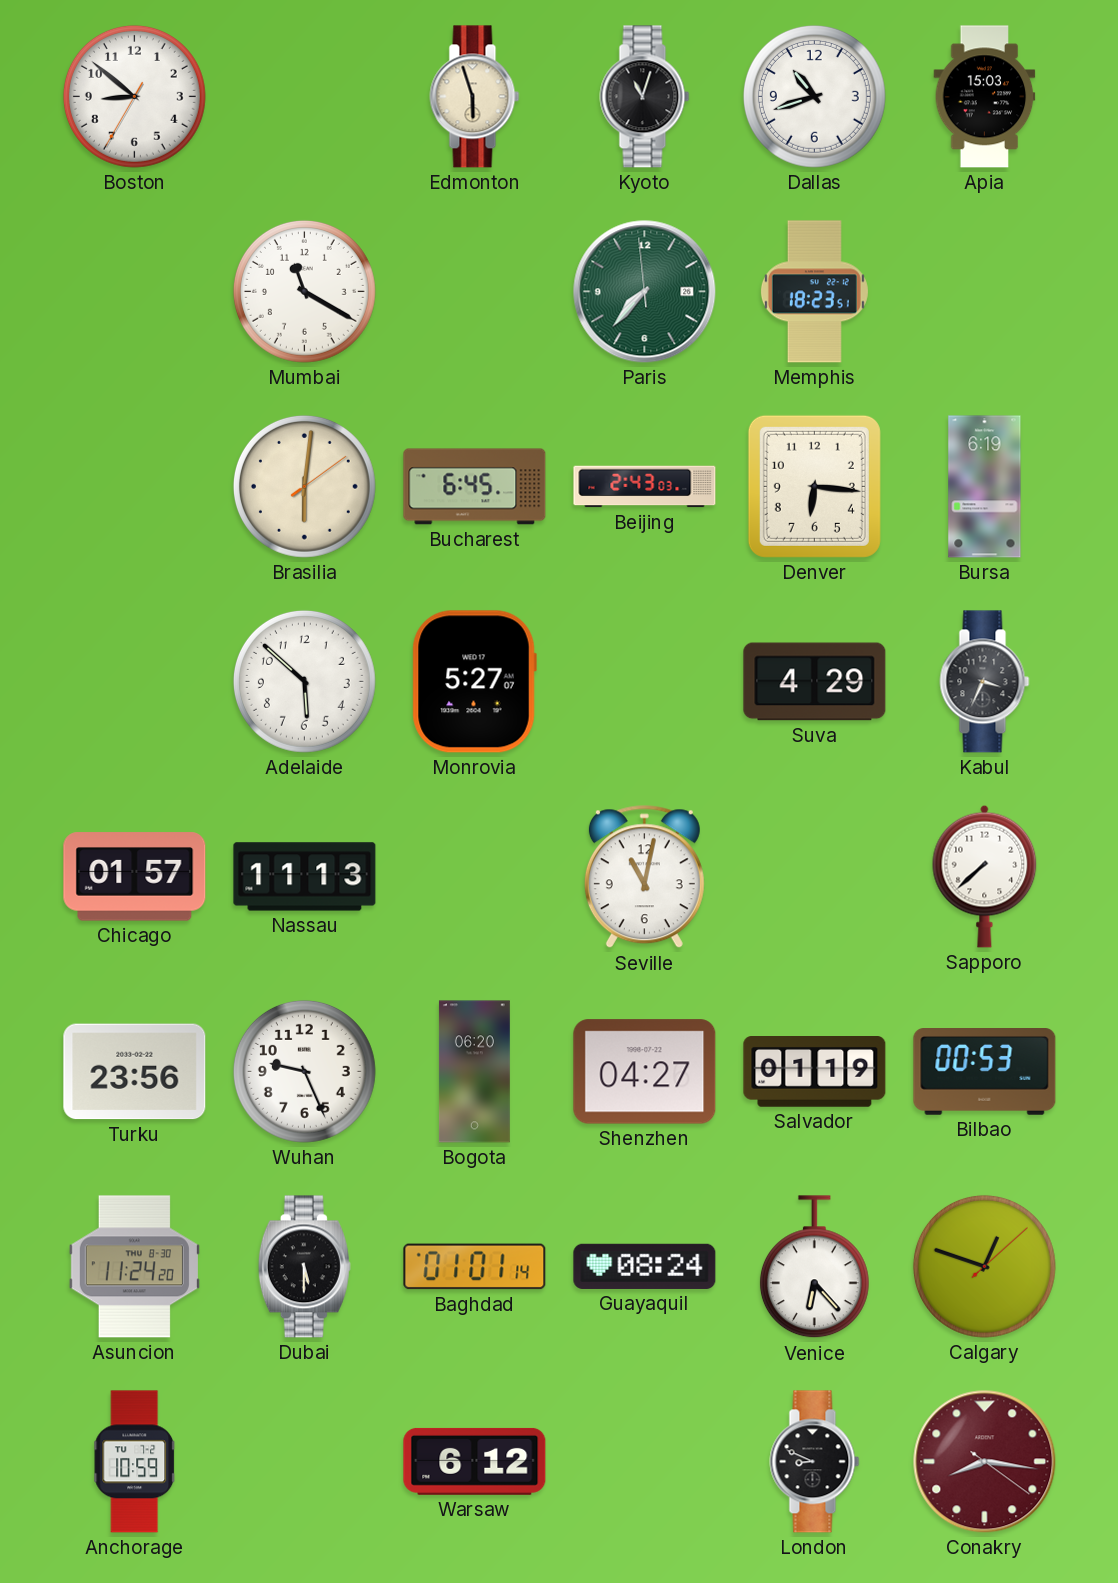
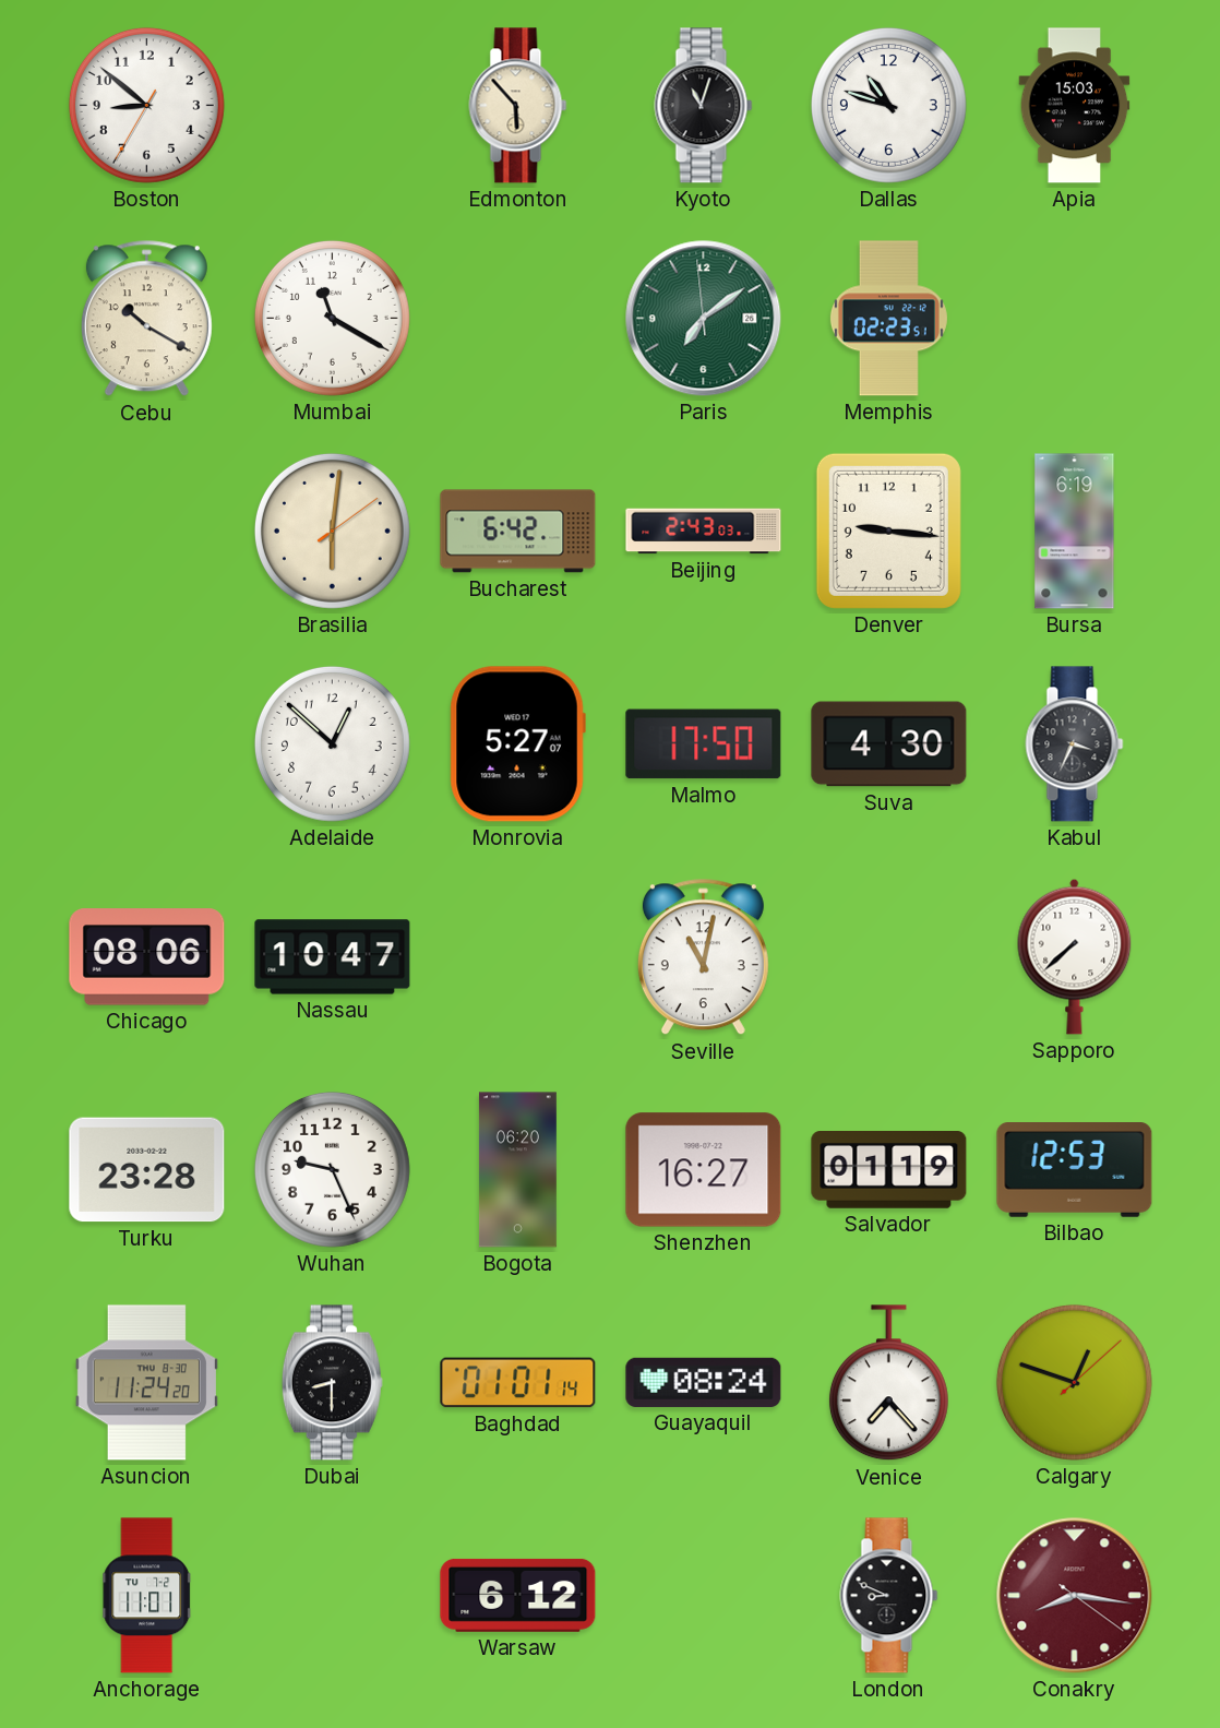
Edmonton: 5:57 -> 5:53
Dallas: 10:42 -> 10:48
Cebu: none -> 10:20
Paris: 7:36 -> 7:08
Memphis: 18:23 -> 02:23
Bucharest: 6:45 -> 6:42
Denver: 6:16 -> 9:16
Adelaide: 5:52 -> 12:52
Malmo: none -> 17:50
Suva: 4:29 -> 4:30
Chicago: 01:57 -> 08:06
Nassau: 11:13 -> 10:47
Turku: 23:56 -> 23:28
Shenzhen: 04:27 -> 16:27
Bilbao: 00:53 -> 12:53
Dubai: 5:30 -> 8:30
Venice: 6:23 -> 7:23
Anchorage: 10:59 -> 11:01
